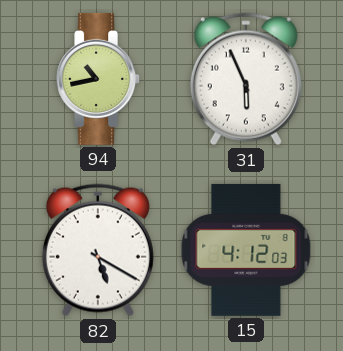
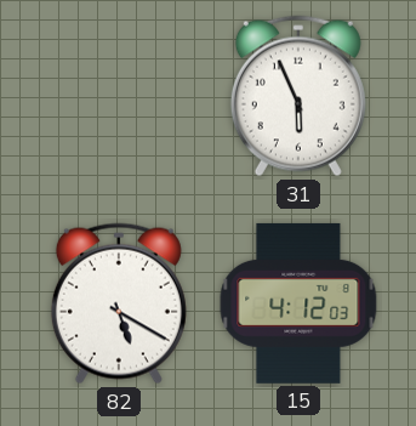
94: 10:43 -> none
